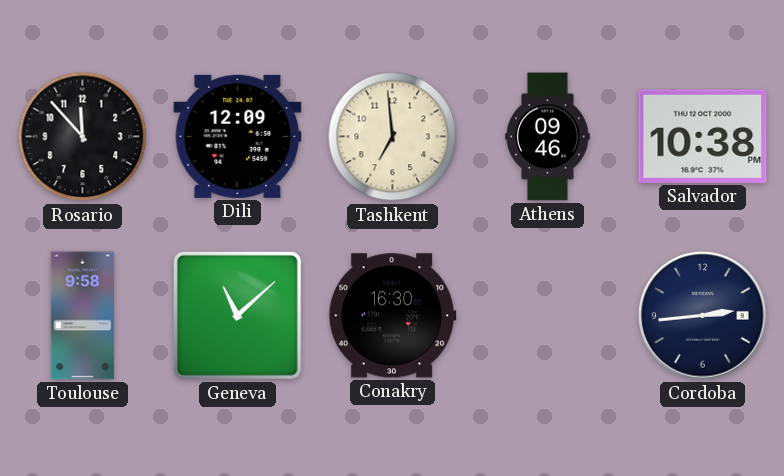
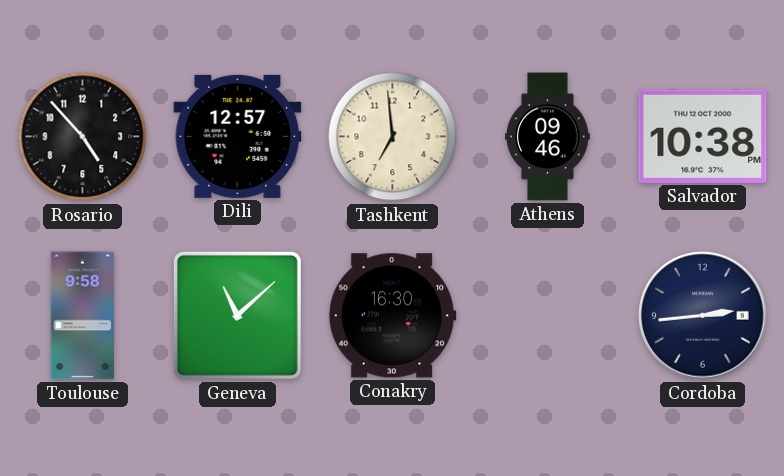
Rosario: 11:53 -> 4:53
Dili: 12:09 -> 12:57
